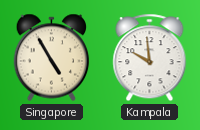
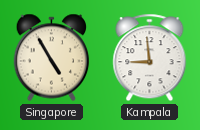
Kampala: 9:59 -> 8:59
